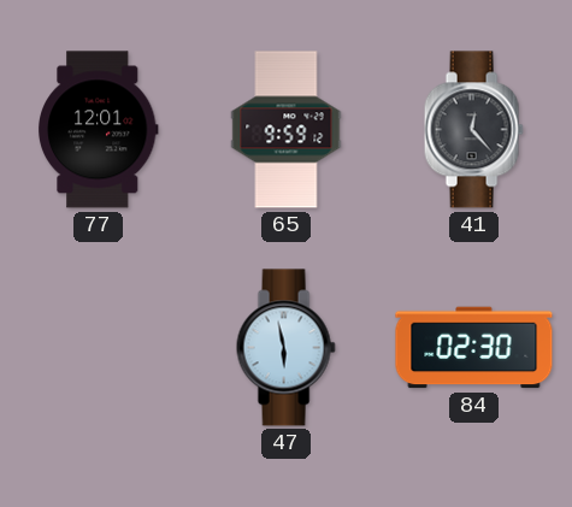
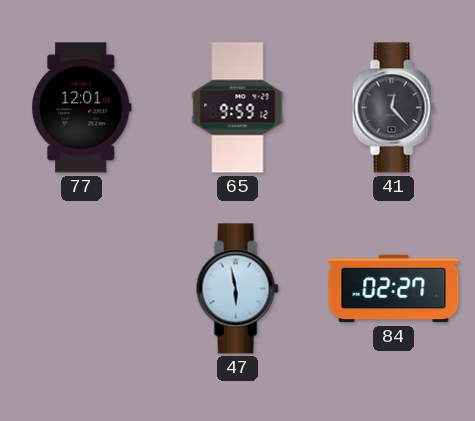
84: 02:30 -> 02:27
